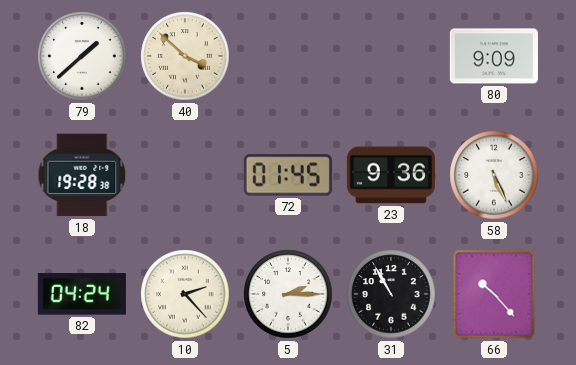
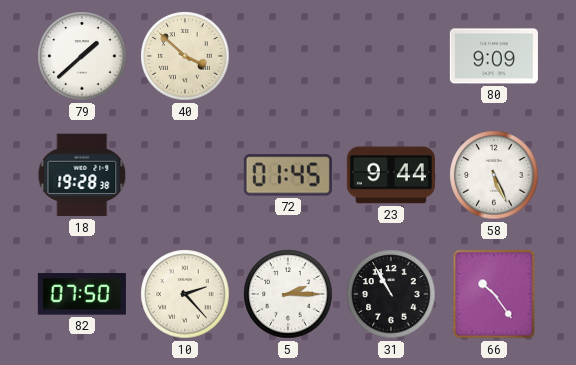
23: 9:36 -> 9:44
82: 04:24 -> 07:50
66: 10:23 -> 10:24
